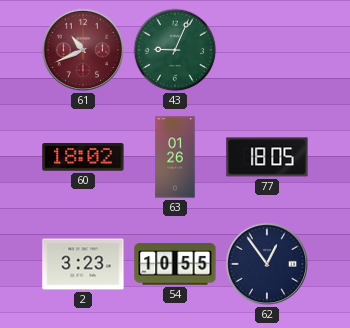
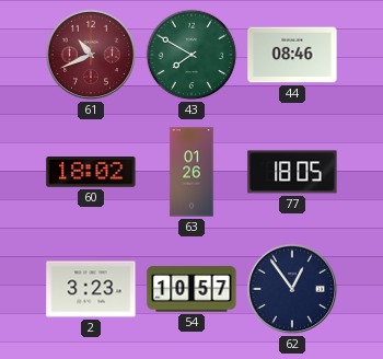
43: 9:04 -> 7:50
44: none -> 08:46
54: 10:55 -> 10:57
